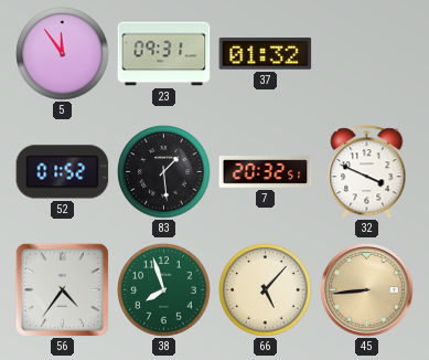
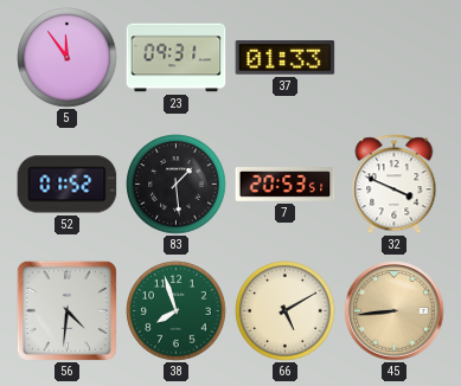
37: 01:32 -> 01:33
7: 20:32 -> 20:53
56: 4:36 -> 4:31
66: 5:07 -> 5:10
